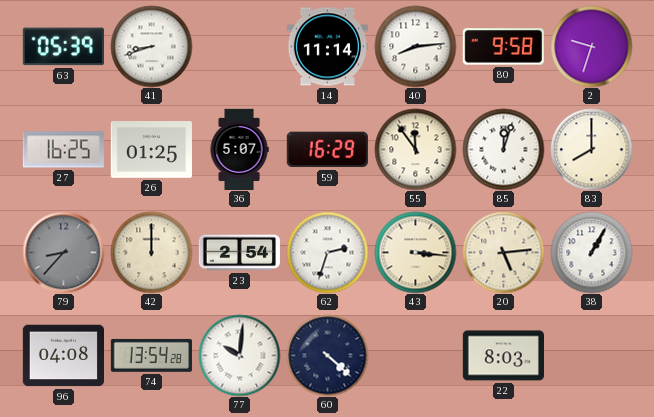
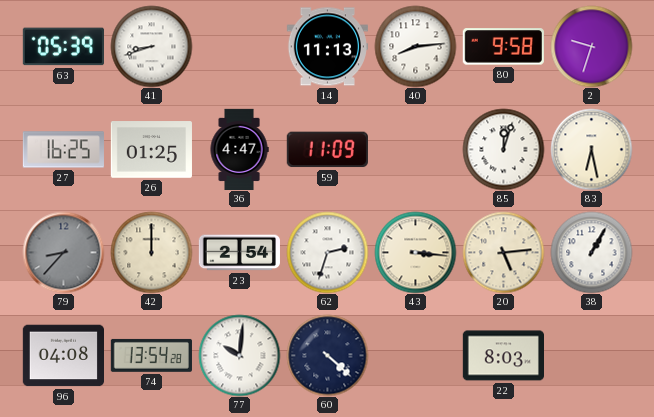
14: 11:14 -> 11:13
36: 5:07 -> 4:47
59: 16:29 -> 11:09
55: 11:54 -> none
83: 8:00 -> 6:28
